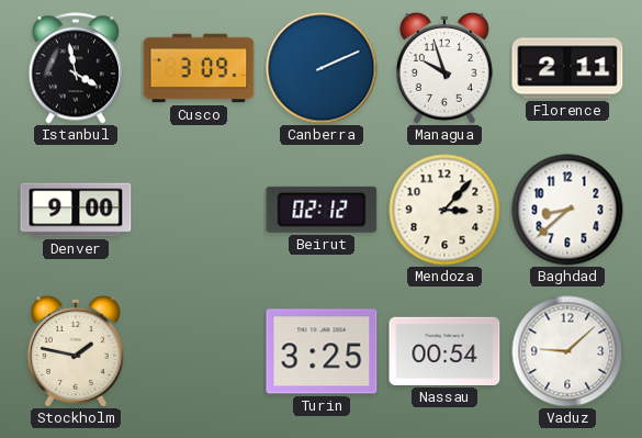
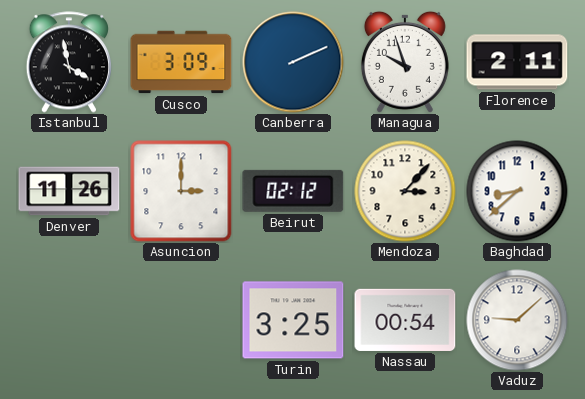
Denver: 9:00 -> 11:26
Asuncion: none -> 3:00
Stockholm: 1:47 -> none
